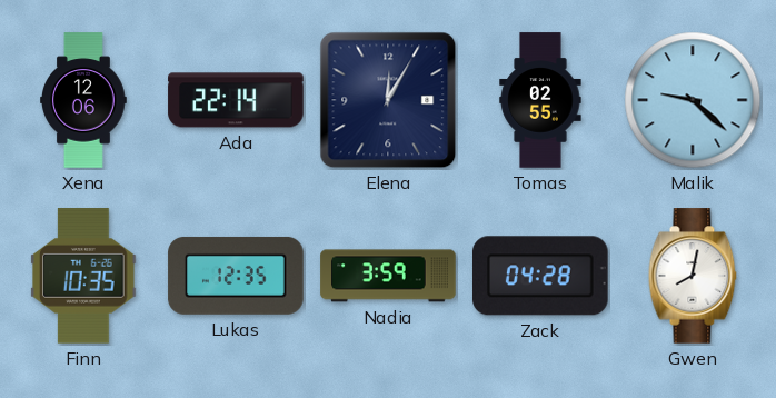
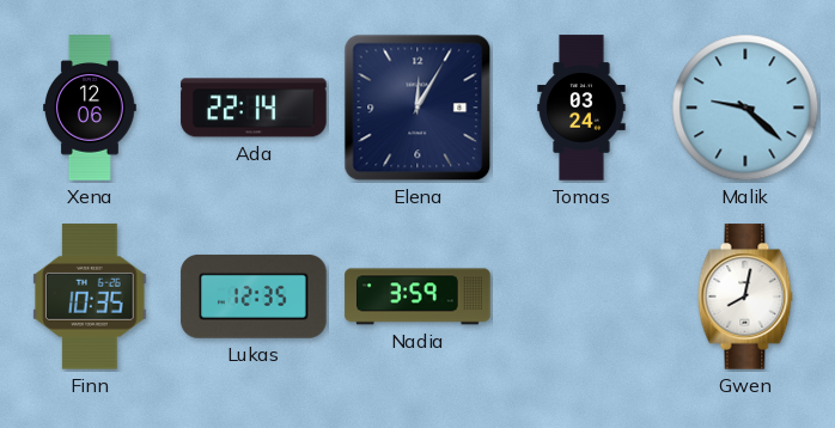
Tomas: 02:55 -> 03:24
Zack: 04:28 -> none
